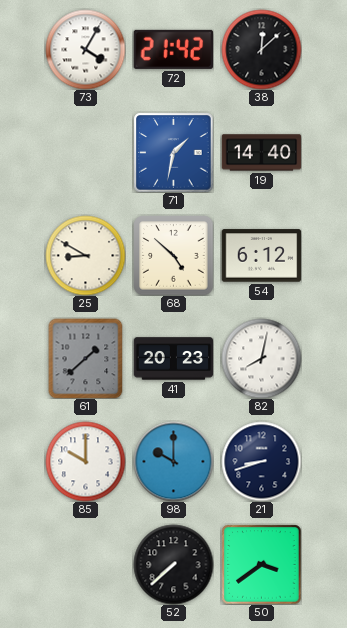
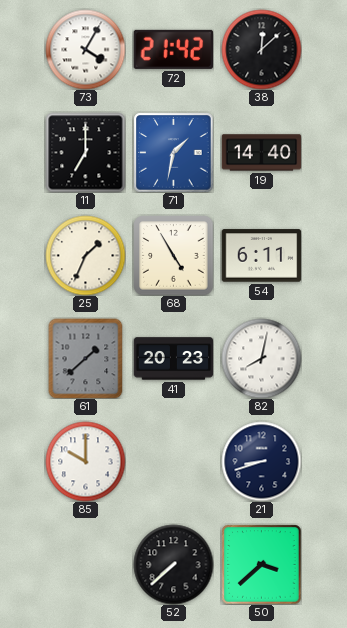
11: none -> 7:00
25: 8:50 -> 1:34
68: 4:52 -> 4:55
54: 6:12 -> 6:11
98: 10:00 -> none
50: 3:39 -> 3:38
